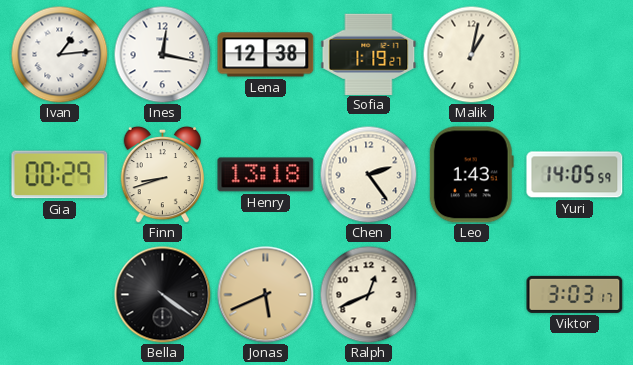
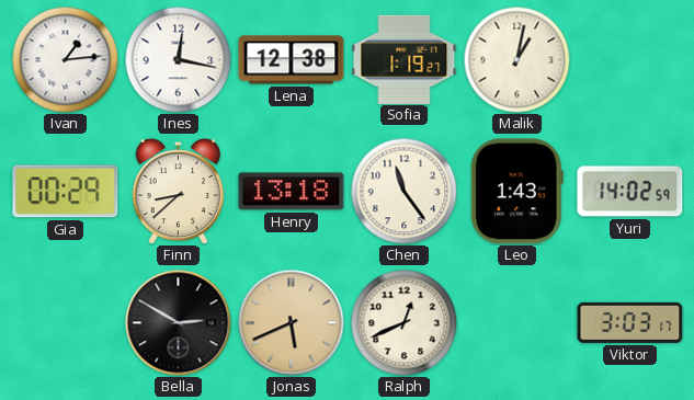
Finn: 8:42 -> 8:38
Chen: 2:24 -> 11:24
Yuri: 14:05 -> 14:02
Bella: 4:21 -> 2:50
